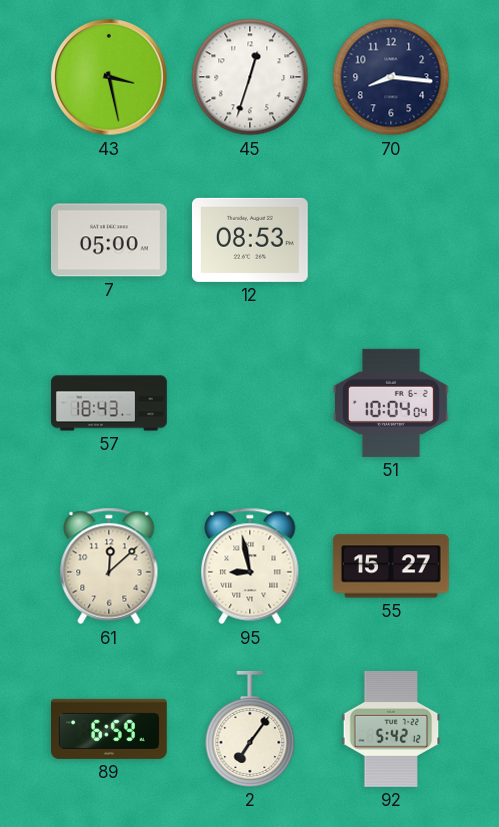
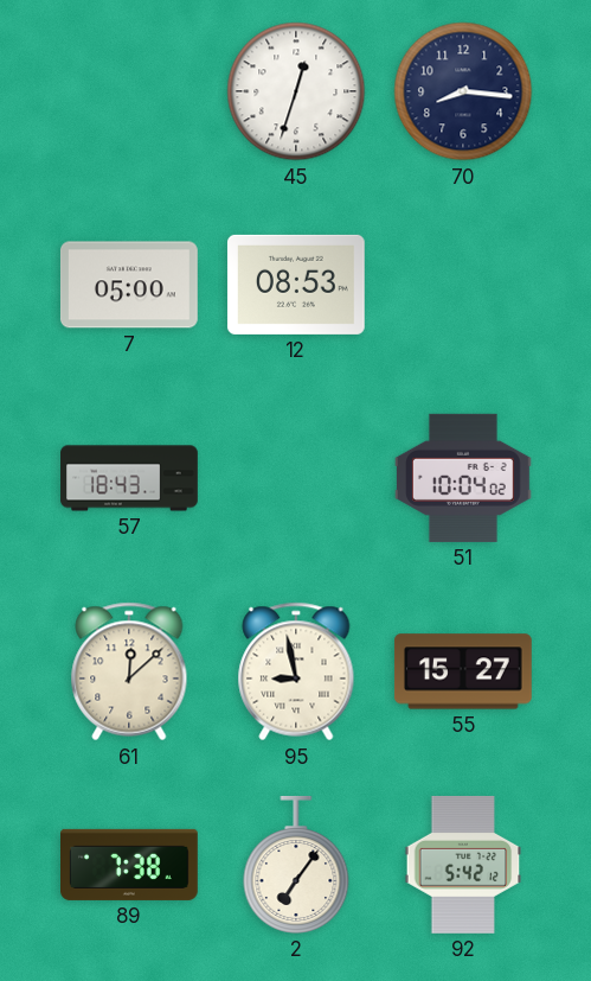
43: 3:28 -> none
51: 10:04:04 -> 10:04:02
89: 6:59 -> 7:38
